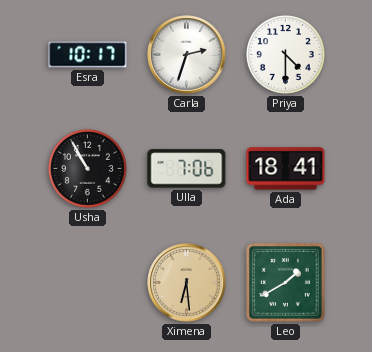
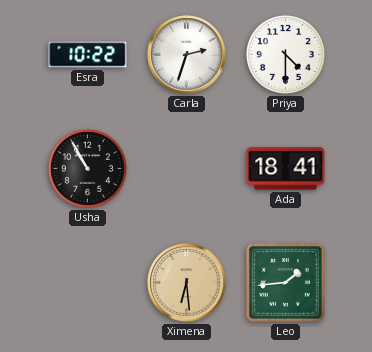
Esra: 10:17 -> 10:22
Ulla: 7:06 -> none
Leo: 1:40 -> 1:44
